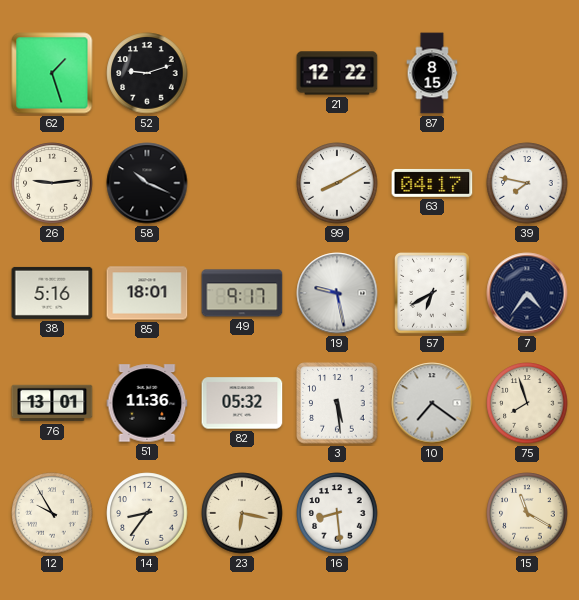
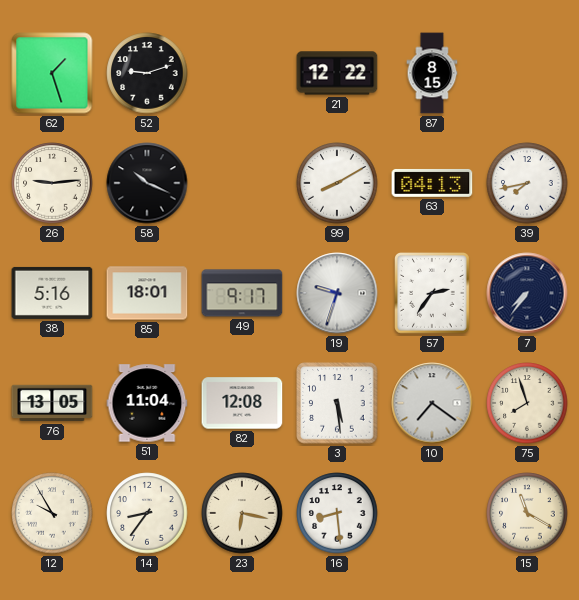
63: 04:17 -> 04:13
39: 7:47 -> 7:43
19: 9:28 -> 9:33
57: 6:40 -> 2:36
7: 4:36 -> 7:36
76: 13:01 -> 13:05
51: 11:36 -> 11:04
82: 05:32 -> 12:08
